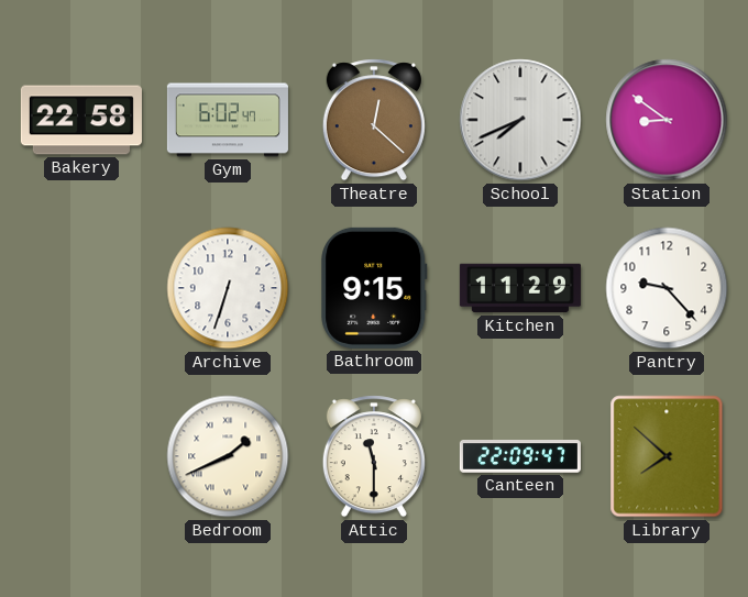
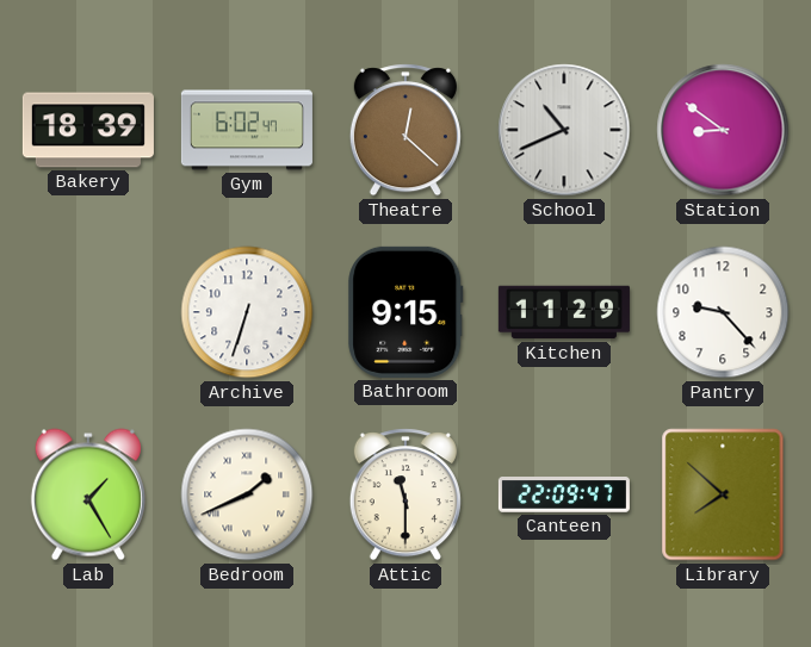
Bakery: 22:58 -> 18:39
School: 7:41 -> 10:41
Lab: none -> 1:25
